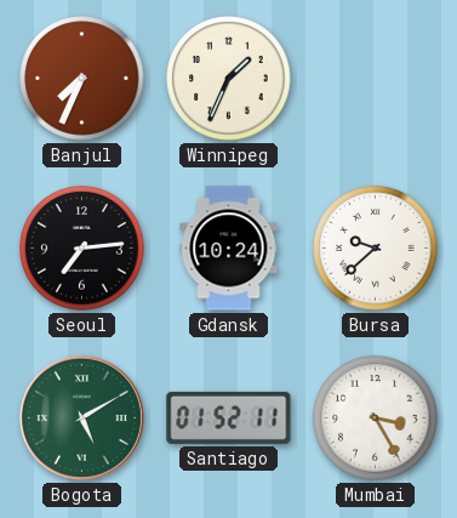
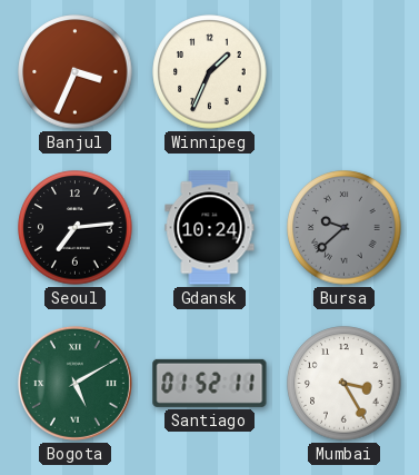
Banjul: 7:34 -> 3:34
Bursa dial: white -> grey
